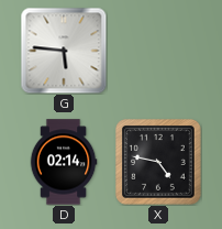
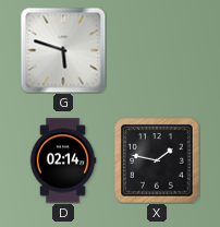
G: 5:46 -> 5:48
X: 4:47 -> 1:47
